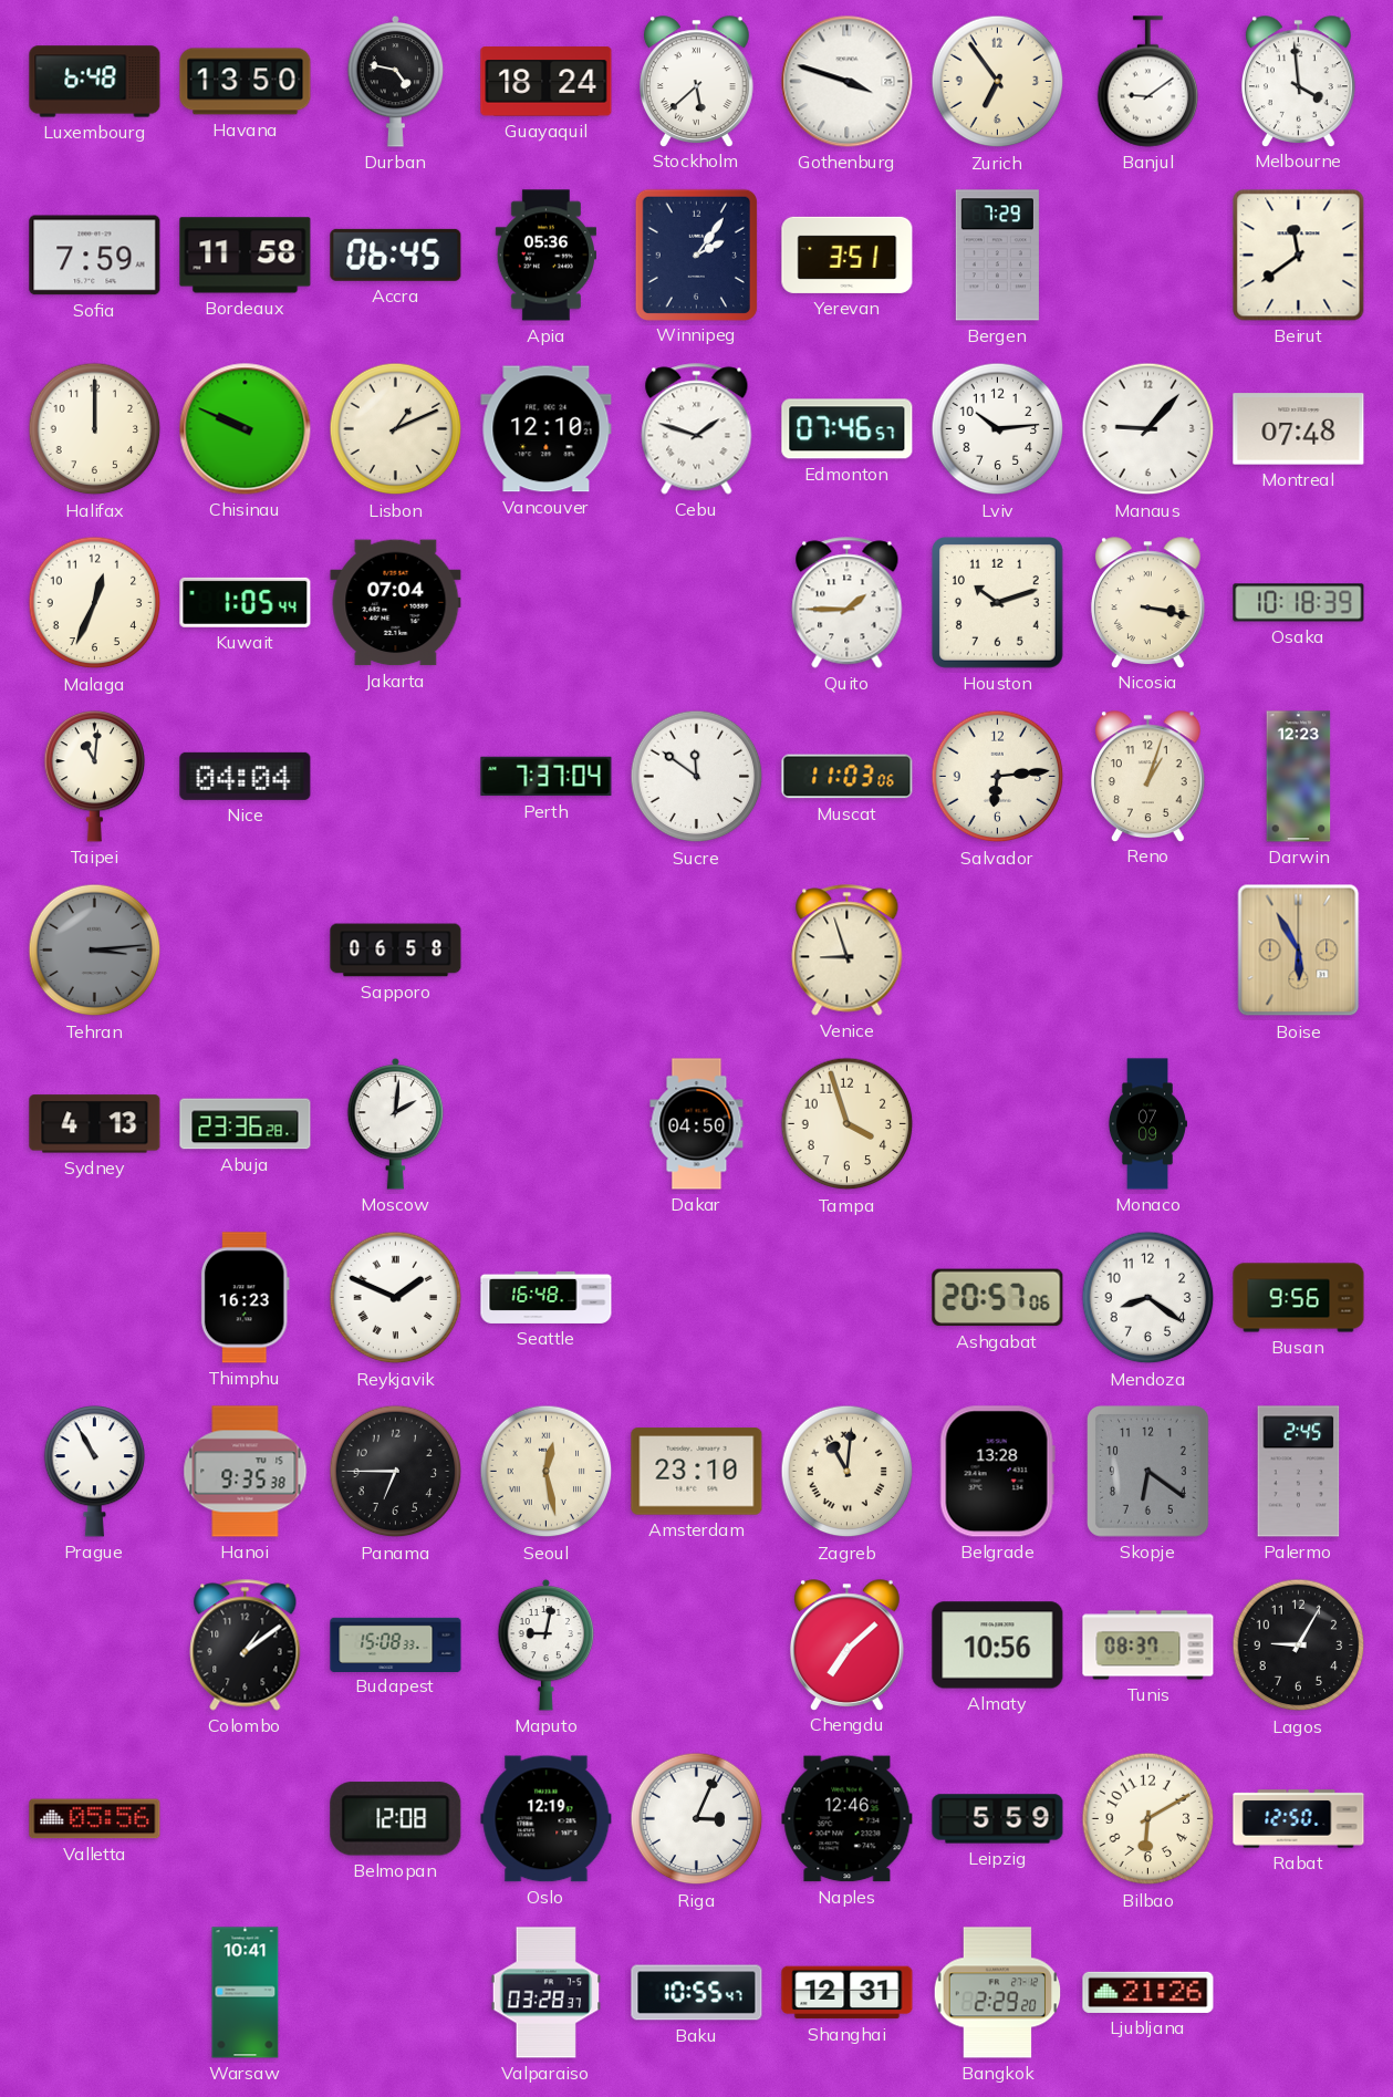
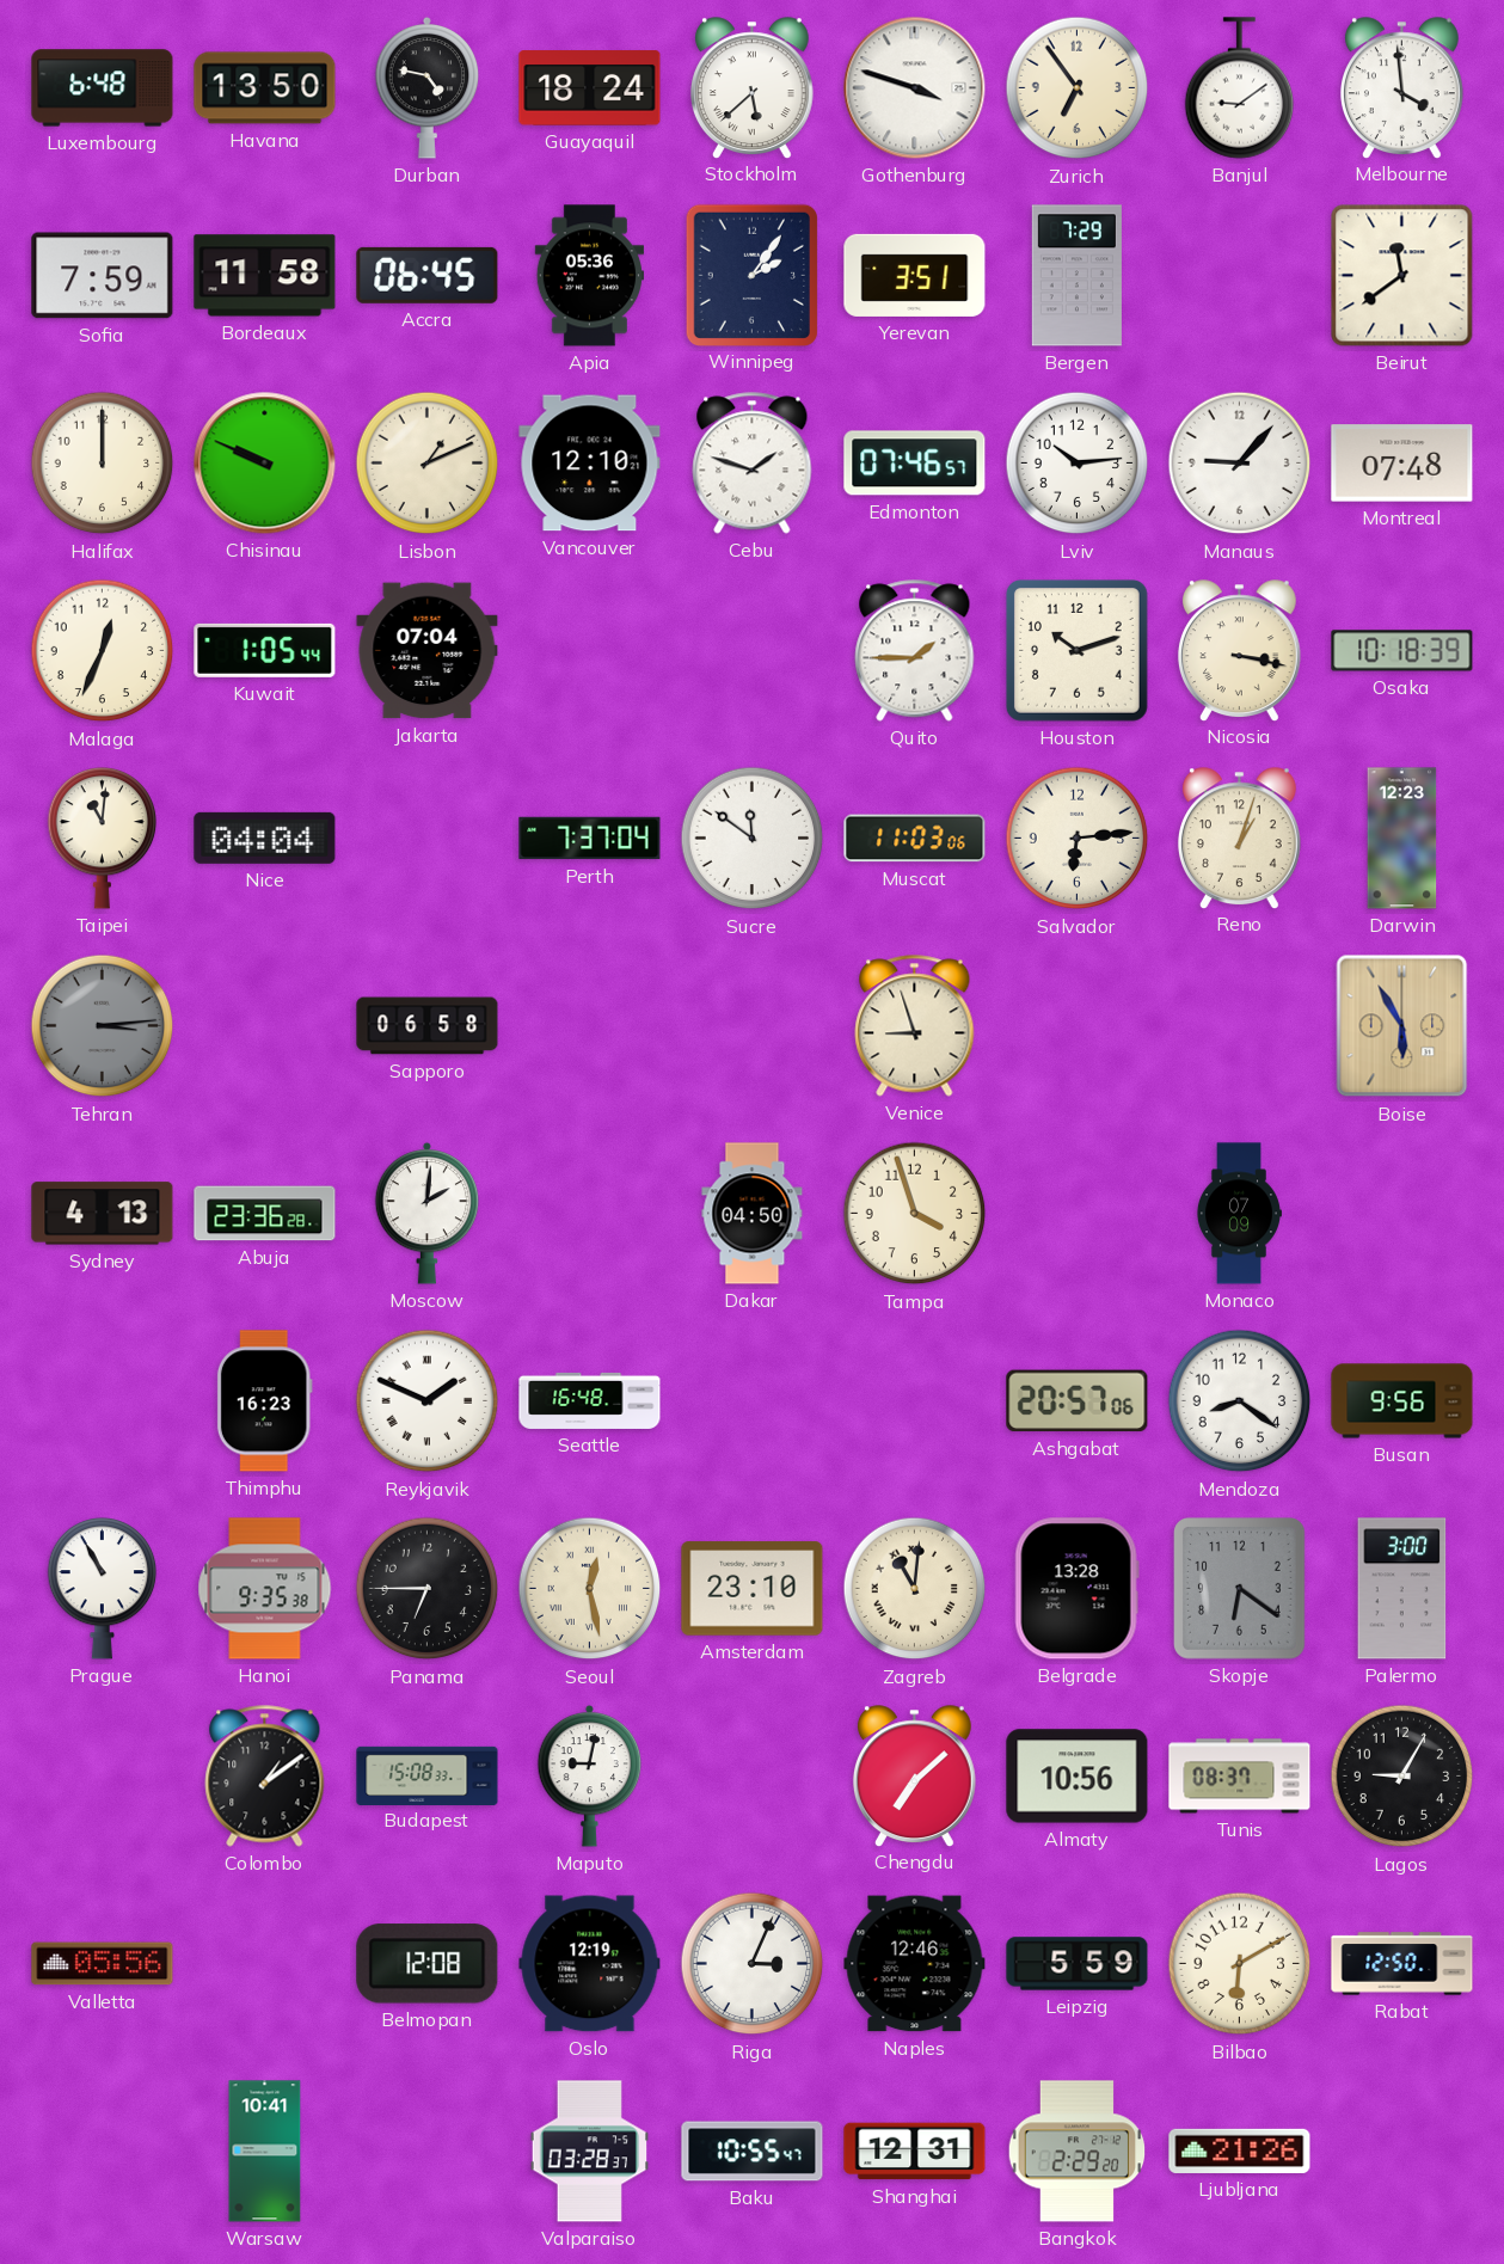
Palermo: 2:45 -> 3:00
